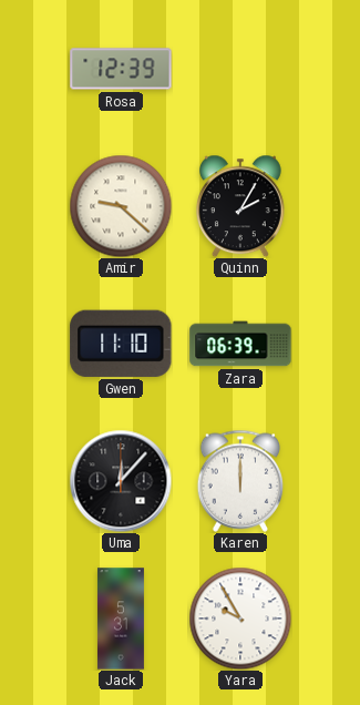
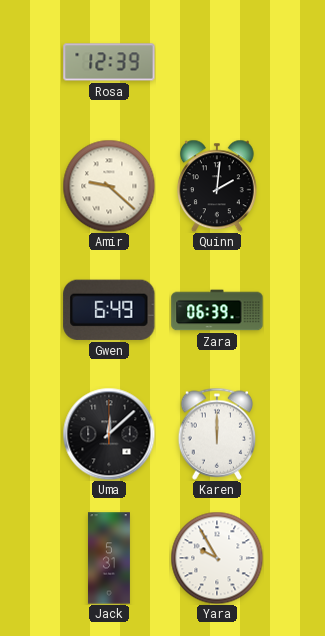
Quinn: 2:05 -> 2:01
Gwen: 11:10 -> 6:49
Uma: 12:07 -> 12:08
